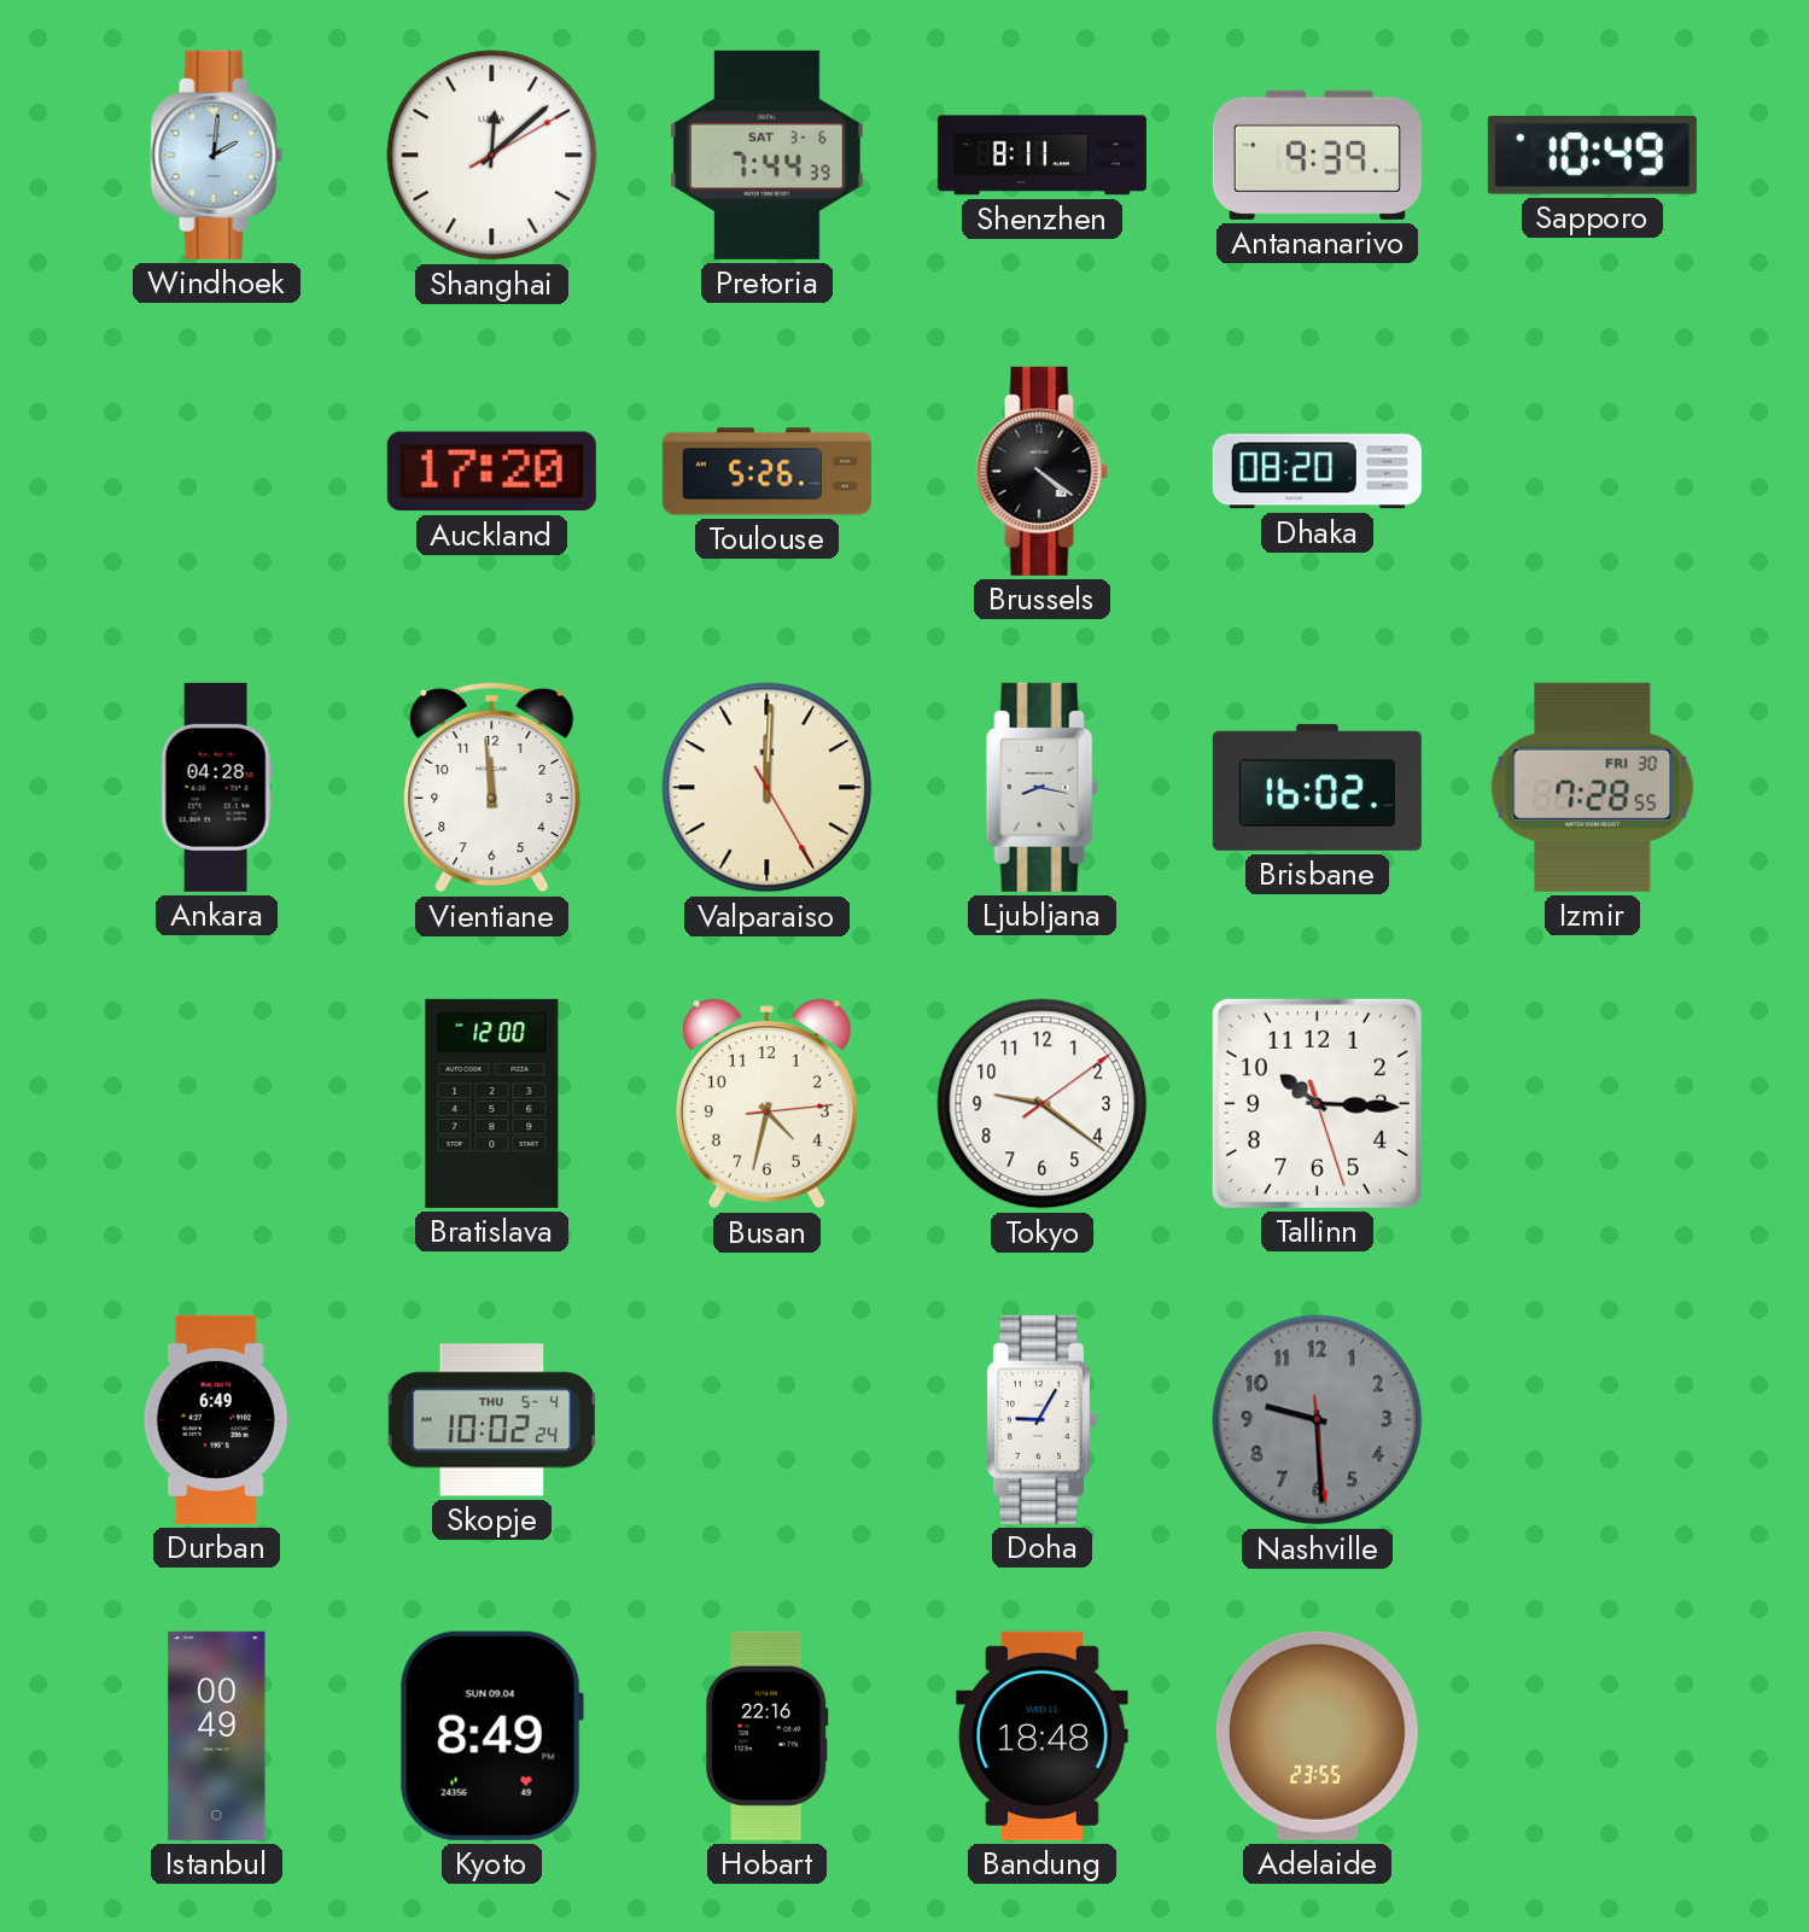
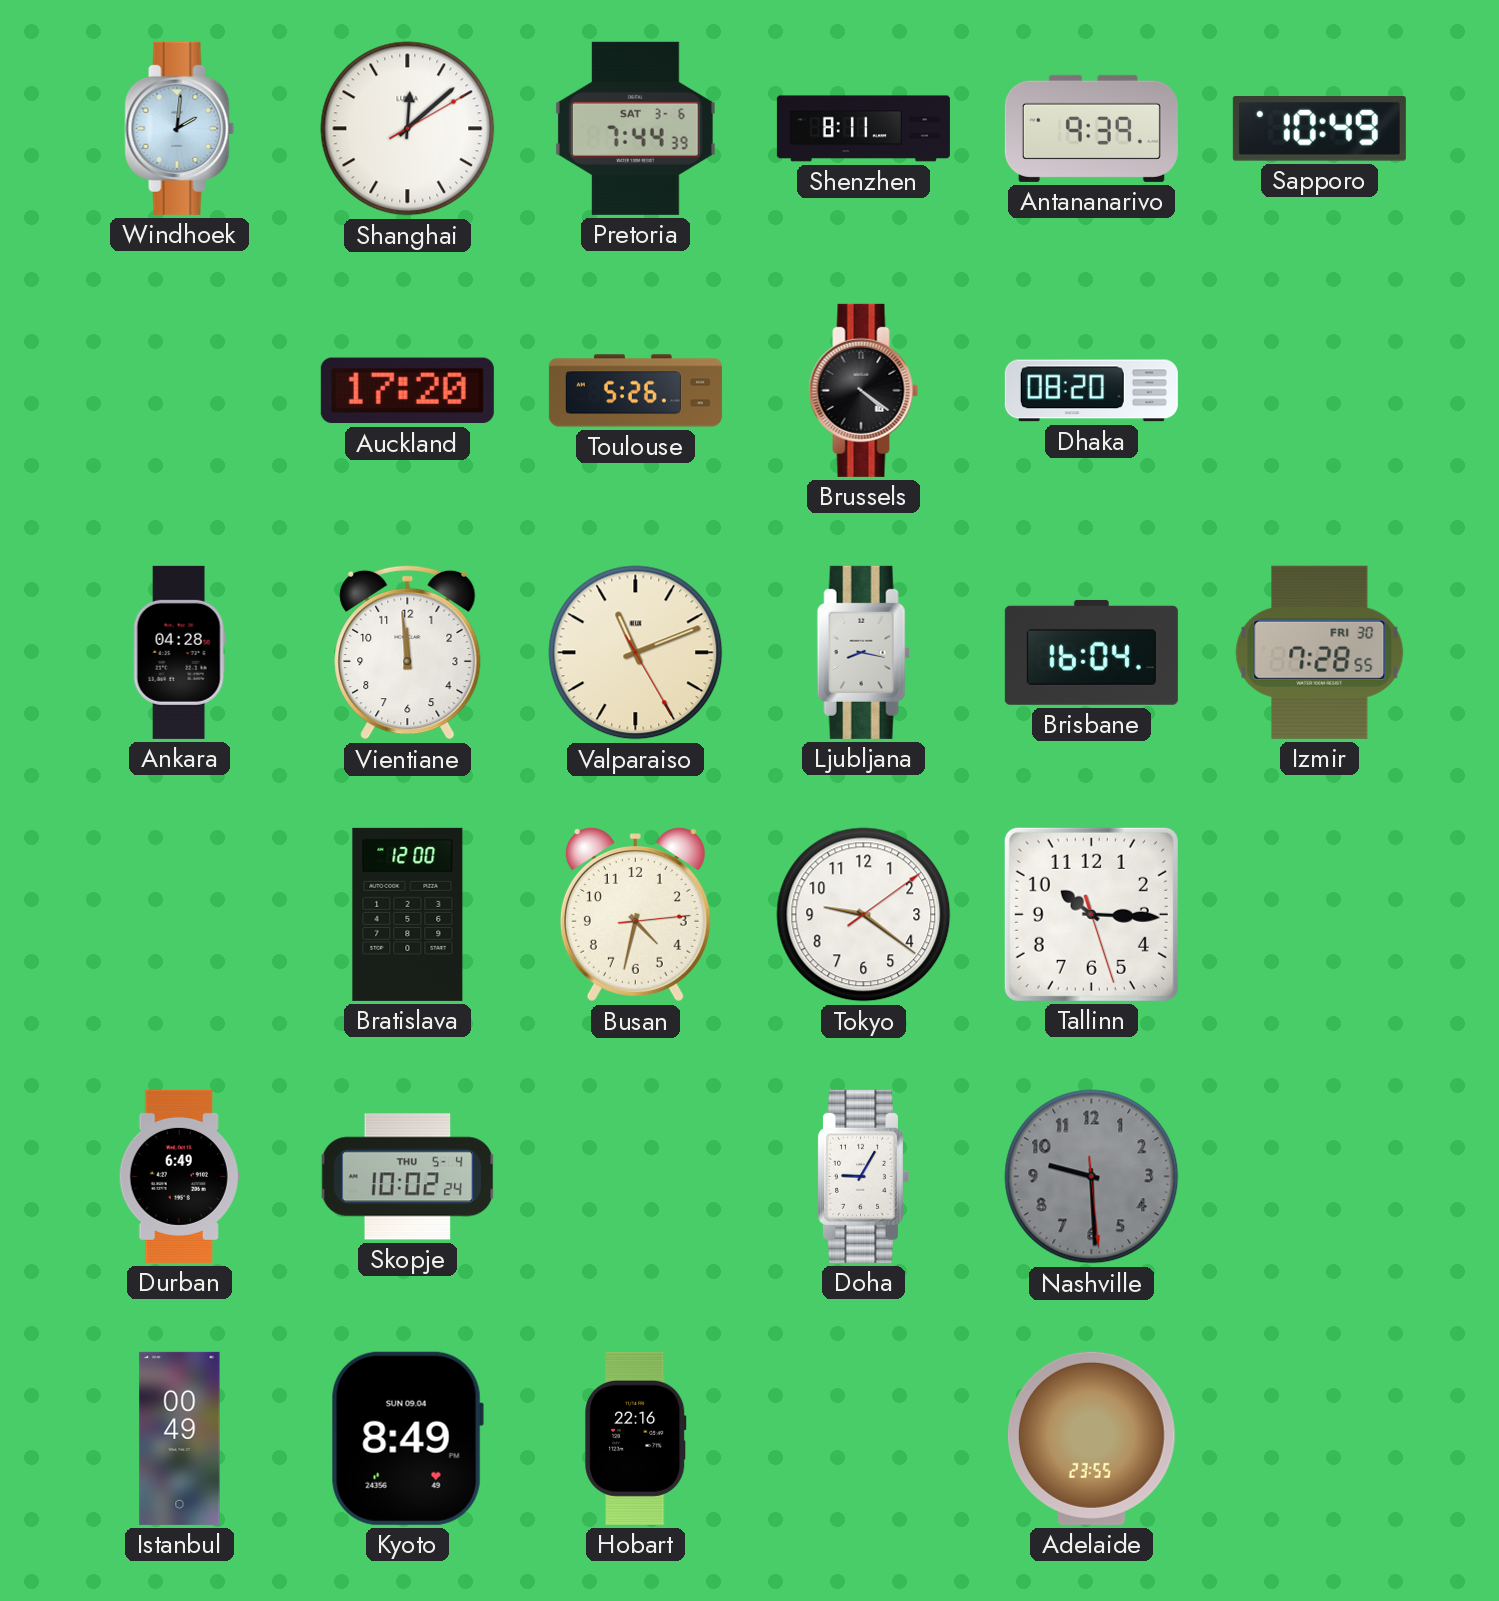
Valparaiso: 12:00 -> 11:11
Brisbane: 16:02 -> 16:04
Bandung: 18:48 -> none
